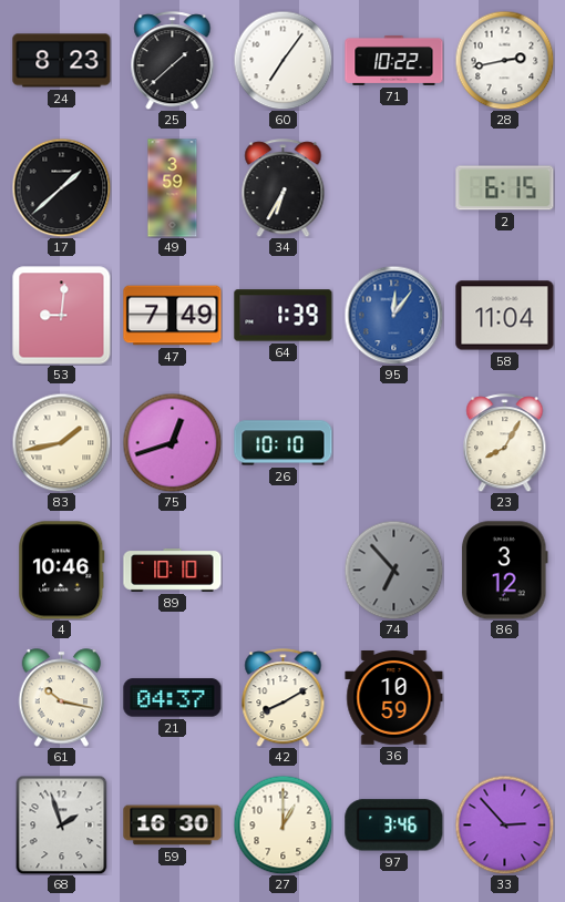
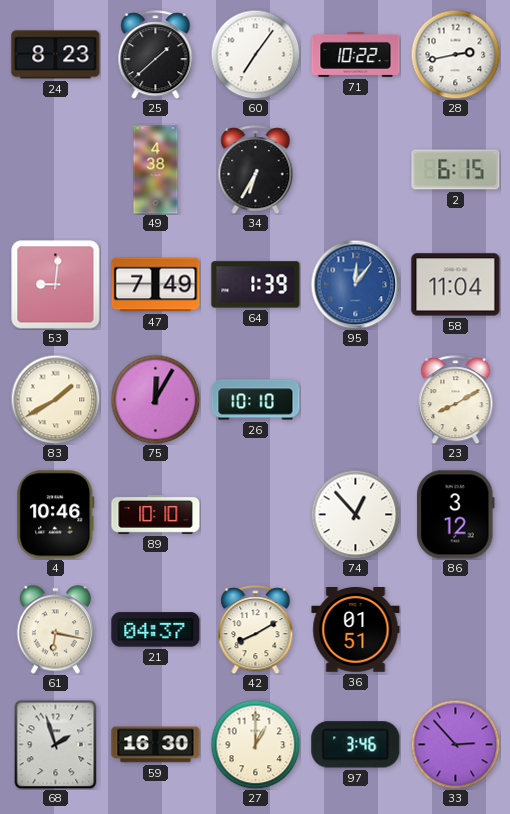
17: 1:38 -> none
49: 3:59 -> 4:38
83: 1:43 -> 1:40
75: 12:42 -> 12:05
23: 8:05 -> 8:10
74: 6:53 -> 12:53
74 dial: grey -> white
61: 10:17 -> 6:17
36: 10:59 -> 01:51
